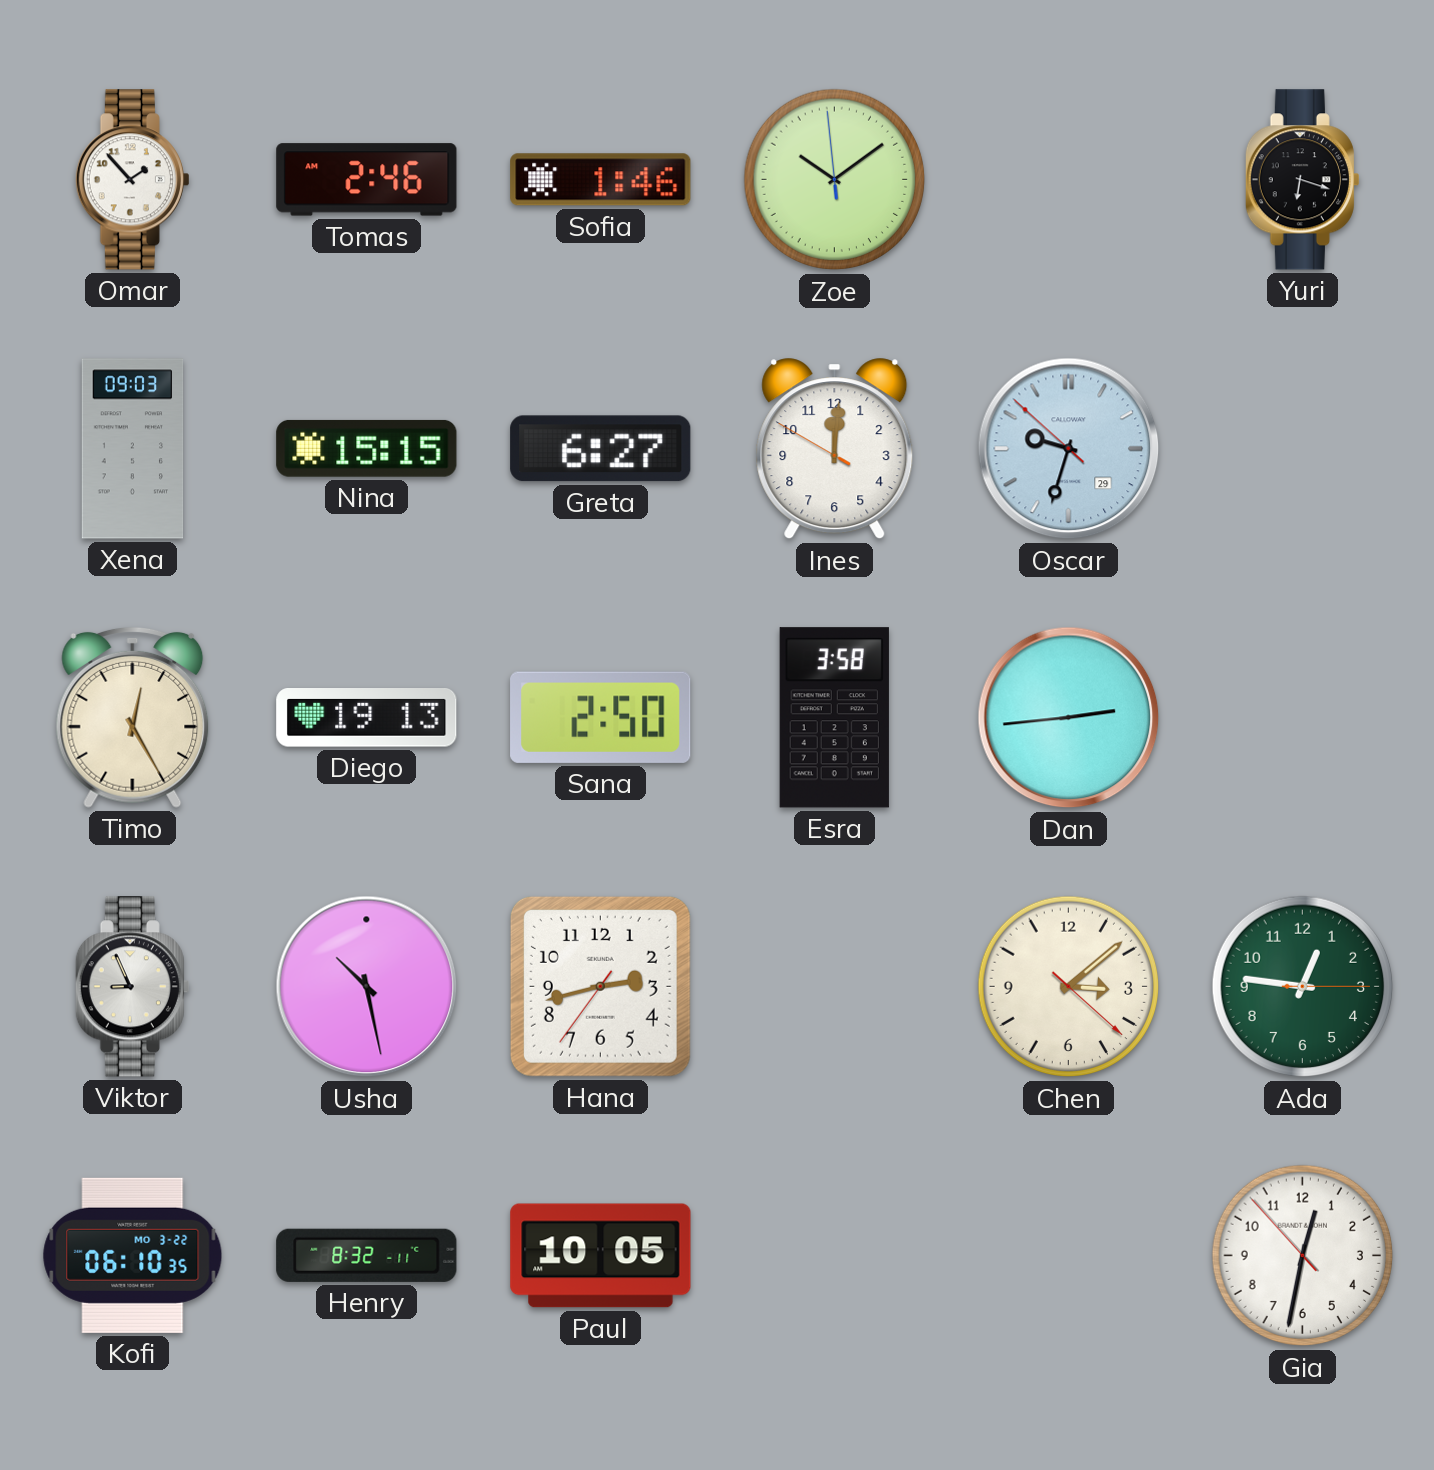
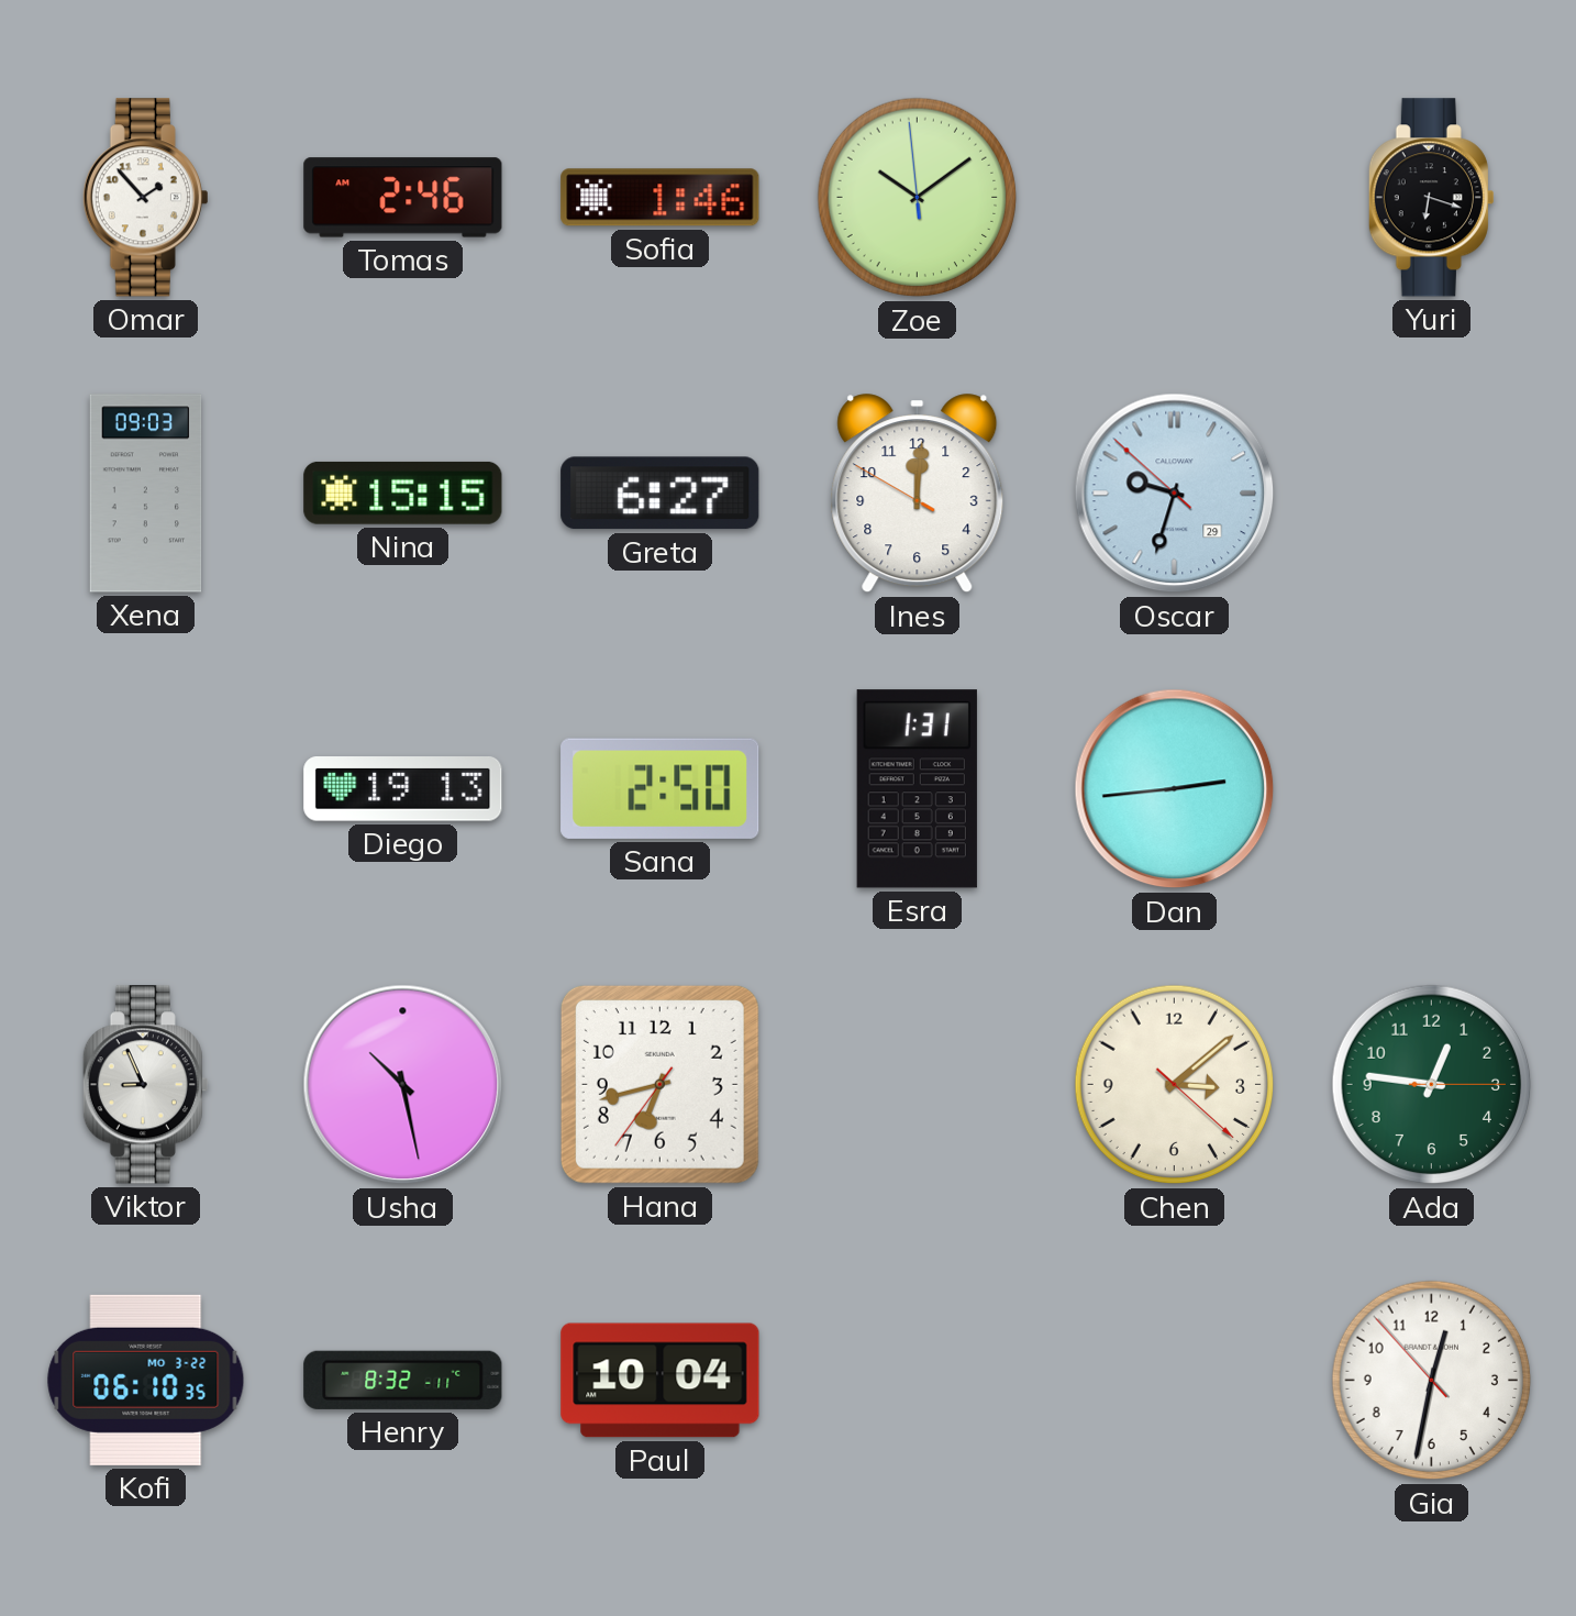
Timo: 12:25 -> none
Esra: 3:58 -> 1:31
Hana: 2:42 -> 6:42
Paul: 10:05 -> 10:04
